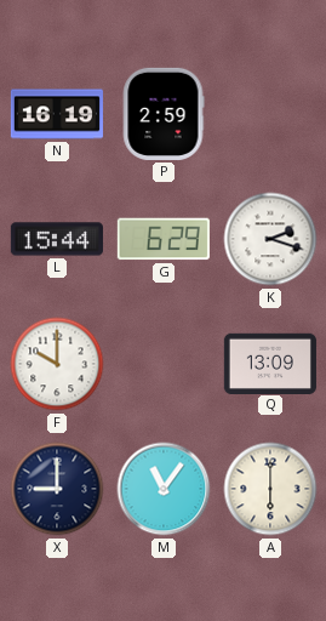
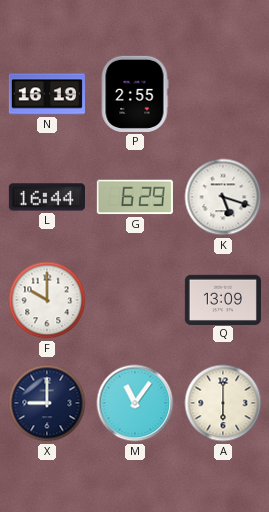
P: 2:59 -> 2:55
L: 15:44 -> 16:44
K: 2:18 -> 5:18
